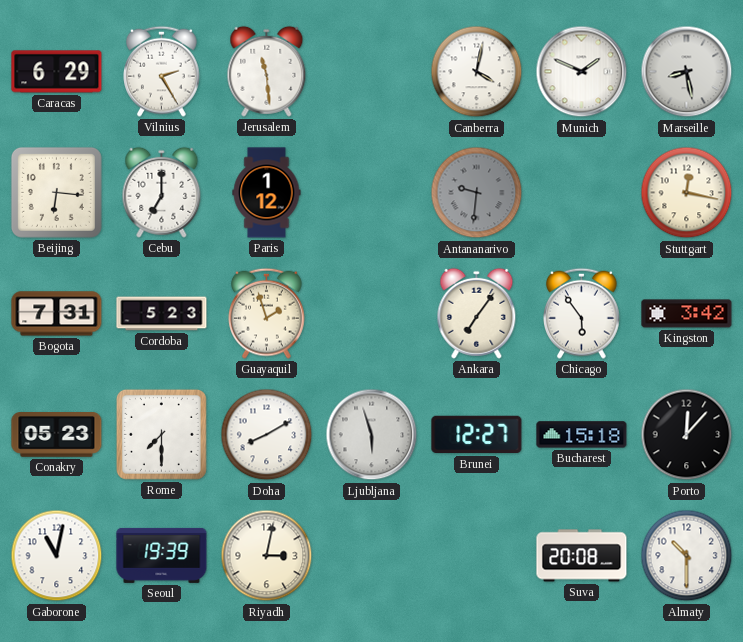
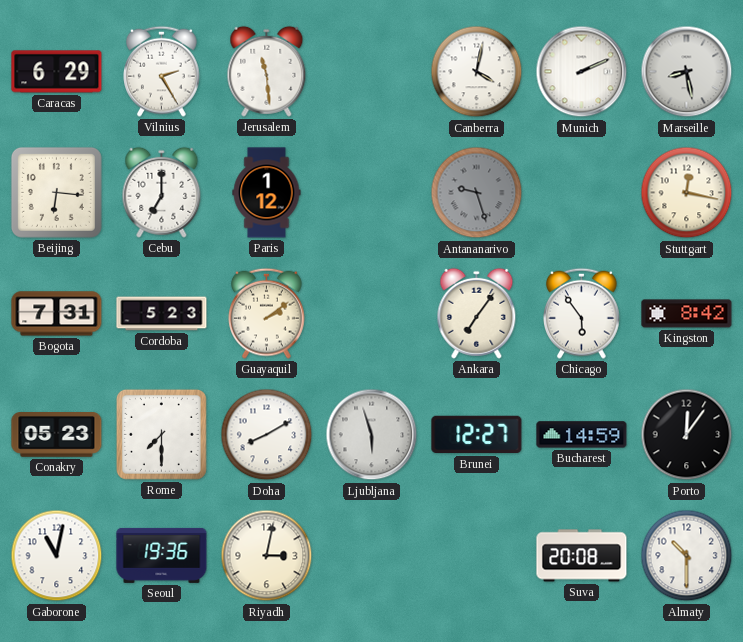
Munich: 1:49 -> 2:11
Antananarivo: 9:31 -> 9:27
Guayaquil: 1:57 -> 2:09
Kingston: 3:42 -> 8:42
Bucharest: 15:18 -> 14:59
Porto: 12:07 -> 12:06
Seoul: 19:39 -> 19:36
